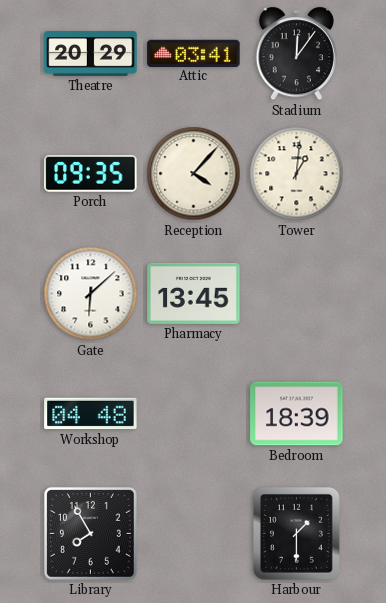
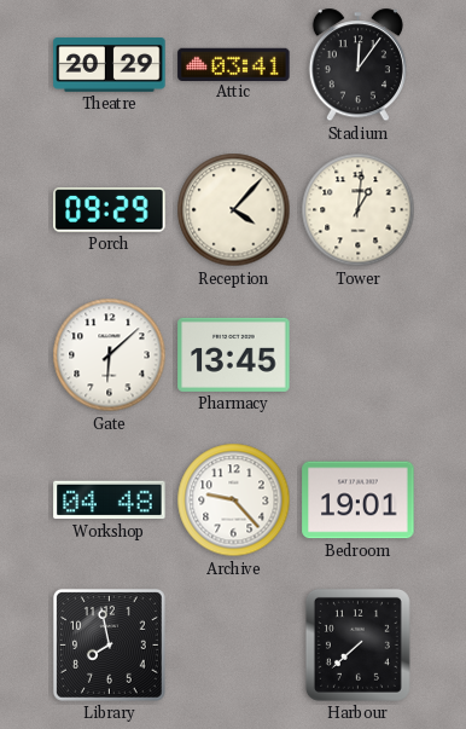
Porch: 09:35 -> 09:29
Archive: none -> 9:23
Bedroom: 18:39 -> 19:01
Library: 7:55 -> 7:58
Harbour: 1:30 -> 7:38
